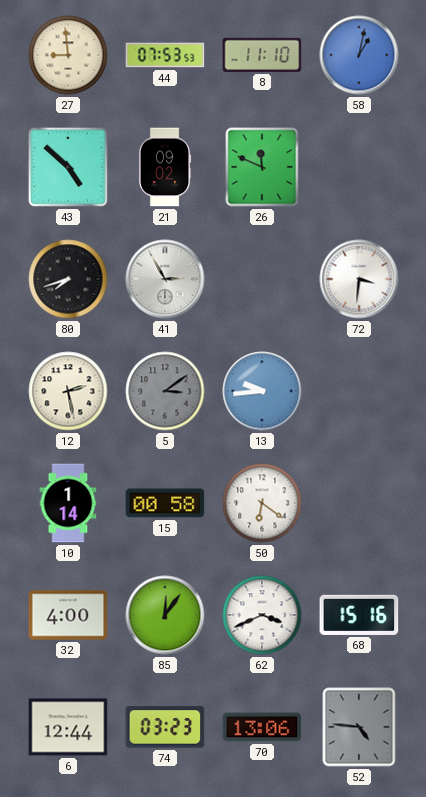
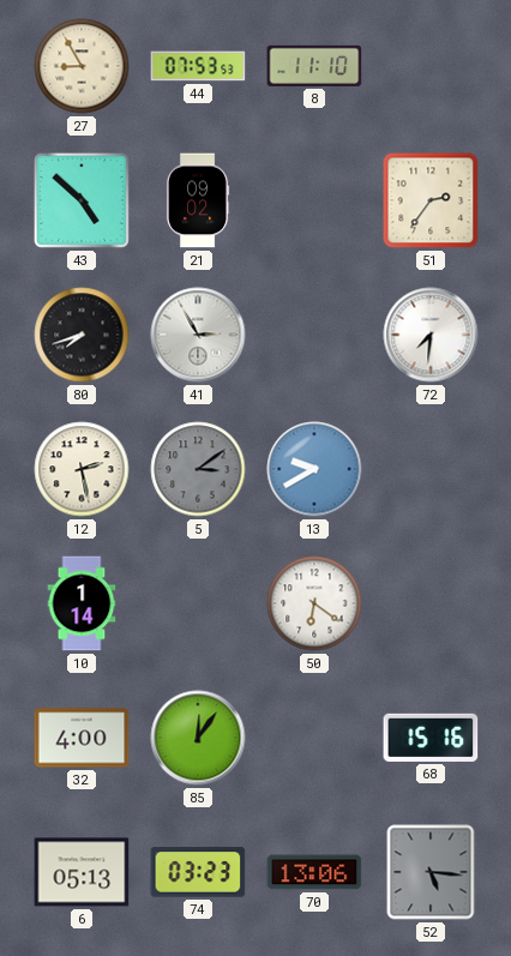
27: 8:59 -> 8:55
58: 1:02 -> none
26: 11:49 -> none
51: none -> 2:36
72: 3:31 -> 7:31
13: 9:44 -> 9:40
15: 00:58 -> none
62: 3:41 -> none
6: 12:44 -> 05:13
52: 4:46 -> 5:16
